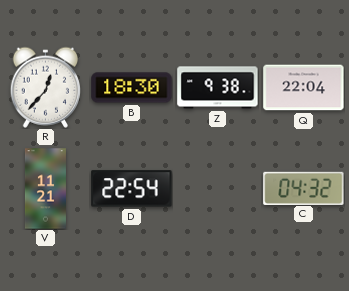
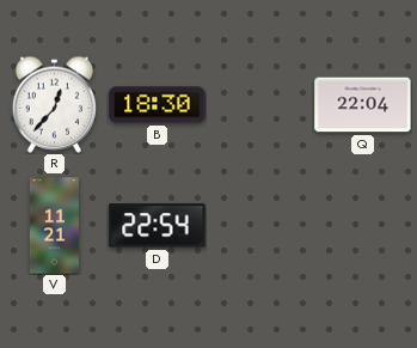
Z: 9:38 -> none
C: 04:32 -> none
